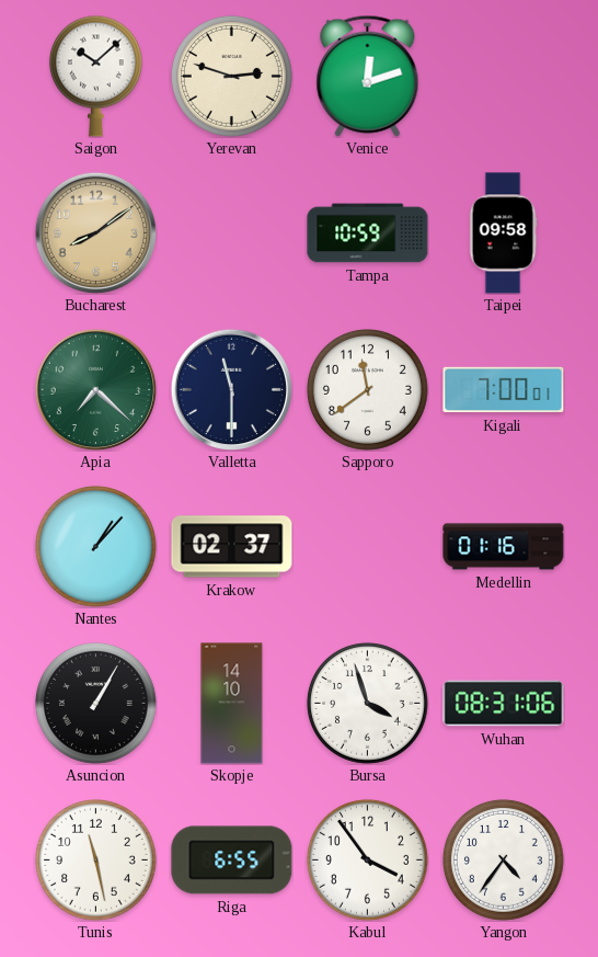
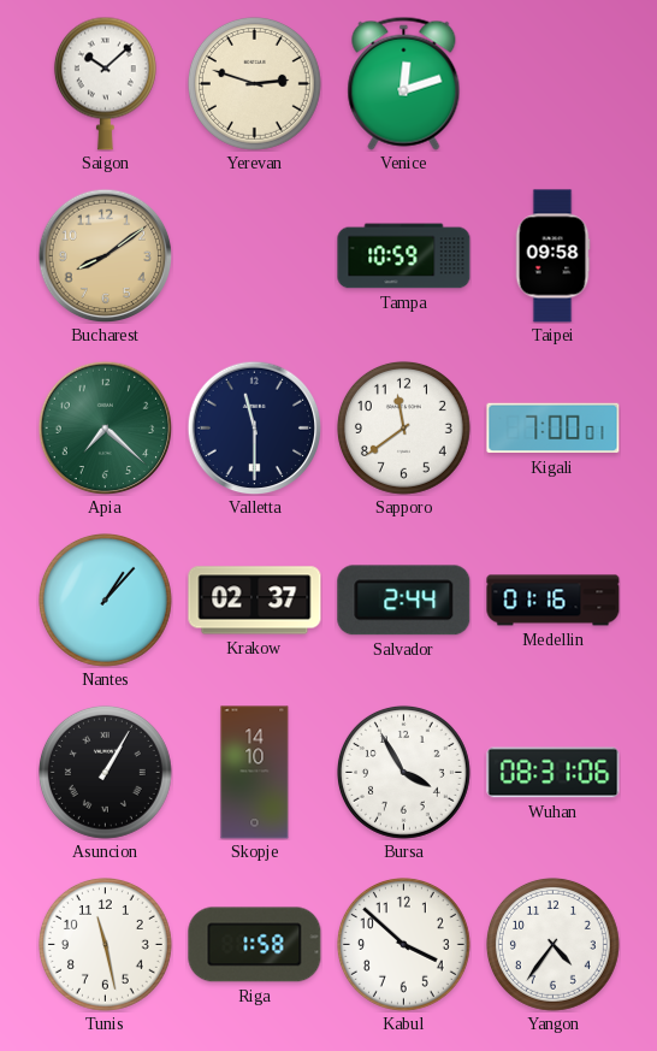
Salvador: none -> 2:44
Bursa: 3:57 -> 3:55
Riga: 6:55 -> 1:58
Kabul: 3:54 -> 3:52
